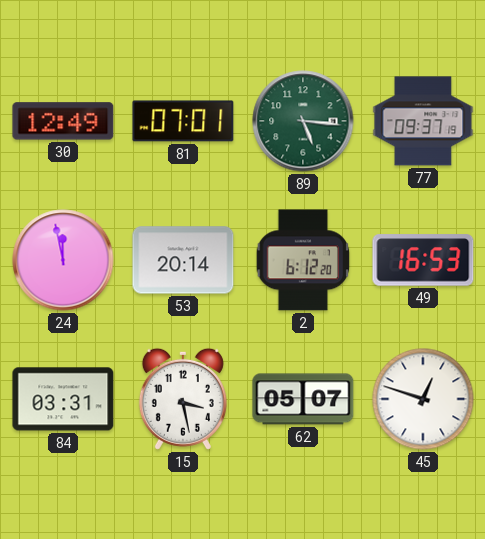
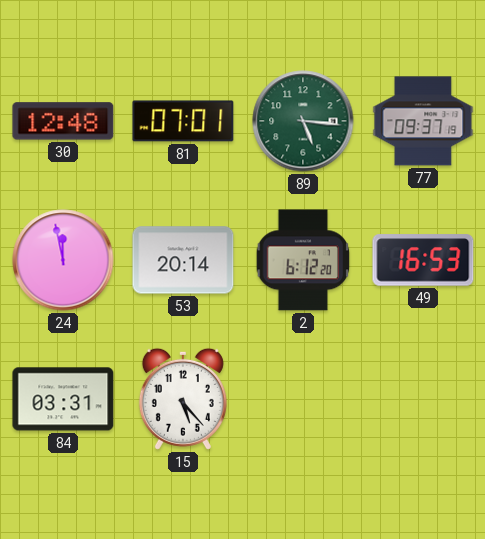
30: 12:49 -> 12:48
15: 3:28 -> 5:23
62: 05:07 -> none
45: 12:48 -> none
